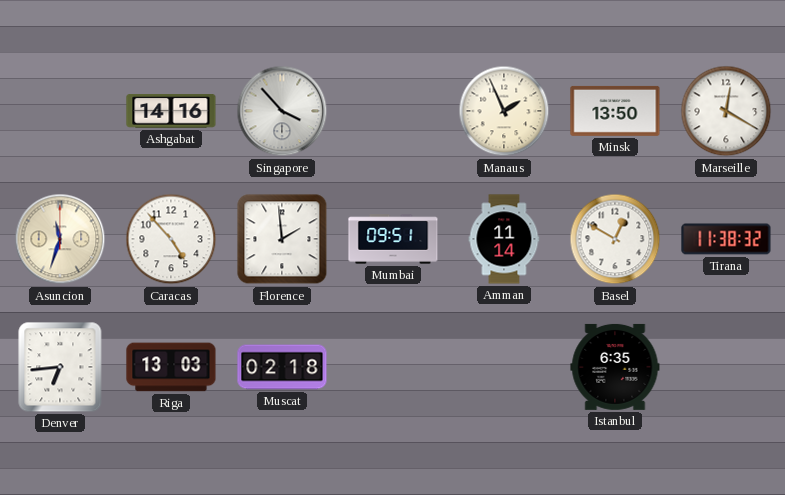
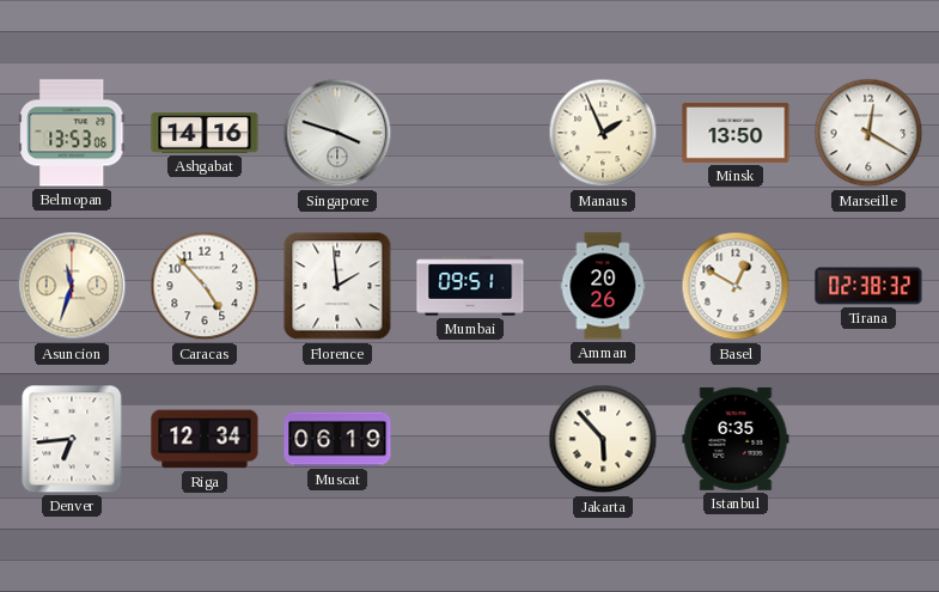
Belmopan: none -> 13:53
Singapore: 3:53 -> 3:48
Amman: 11:14 -> 20:26
Tirana: 11:38 -> 02:38
Riga: 13:03 -> 12:34
Muscat: 02:18 -> 06:19
Jakarta: none -> 5:53
